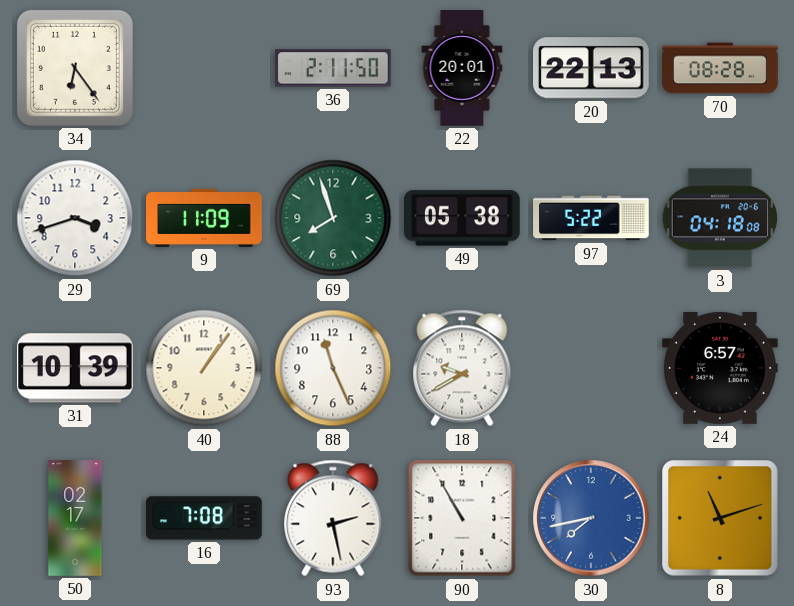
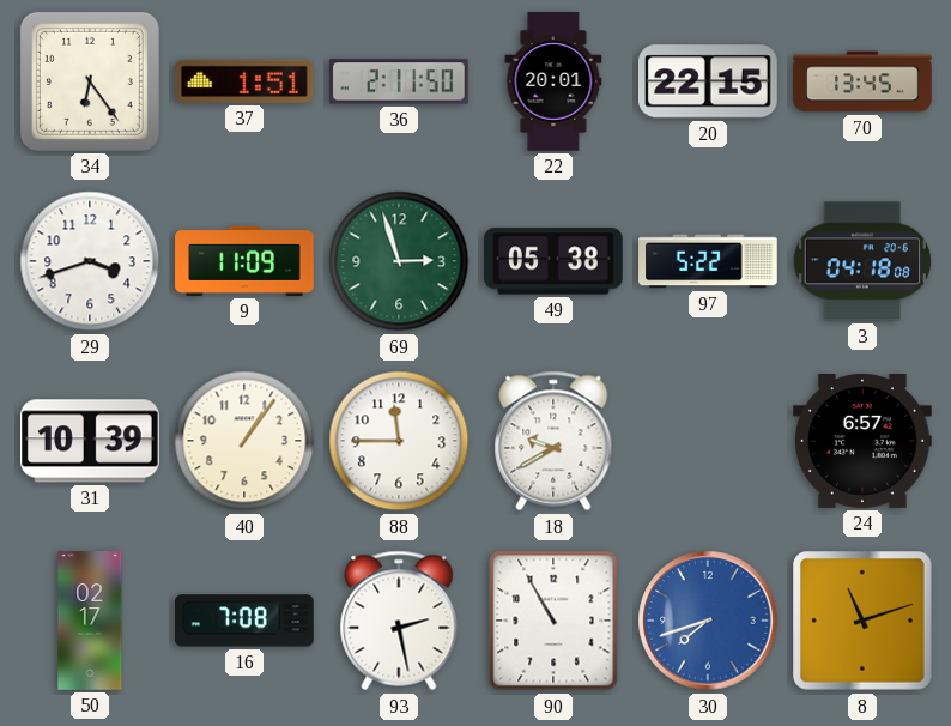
37: none -> 1:51
20: 22:13 -> 22:15
70: 08:28 -> 13:45
69: 7:57 -> 2:57
88: 11:26 -> 11:45
30: 7:43 -> 7:42
